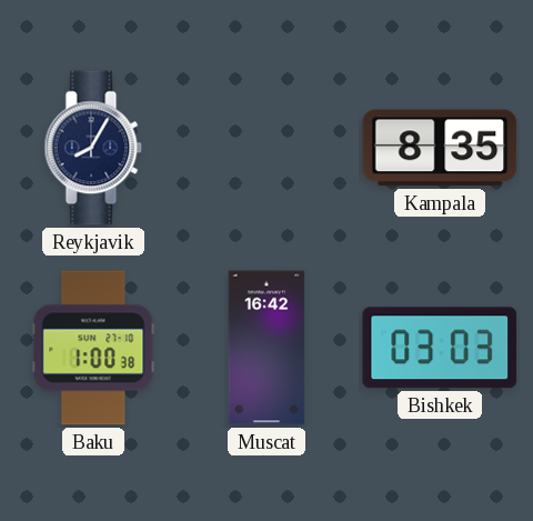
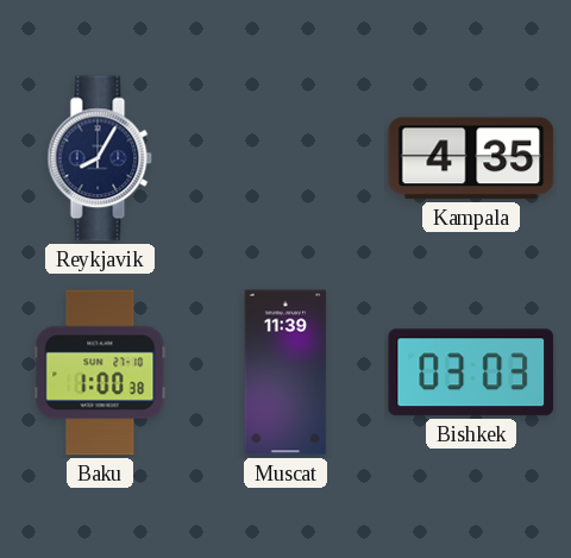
Kampala: 8:35 -> 4:35
Muscat: 16:42 -> 11:39
